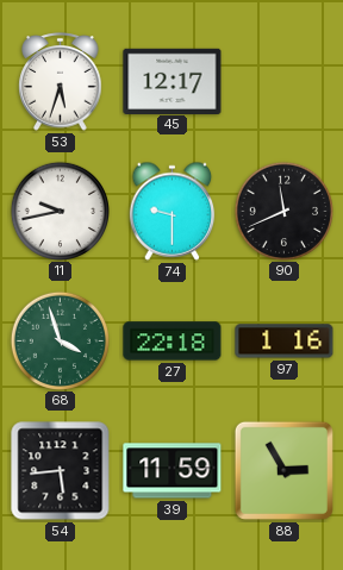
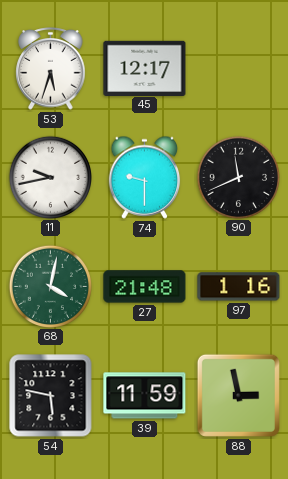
68: 3:57 -> 4:02
27: 22:18 -> 21:48
54: 5:44 -> 5:47
88: 2:55 -> 2:58
